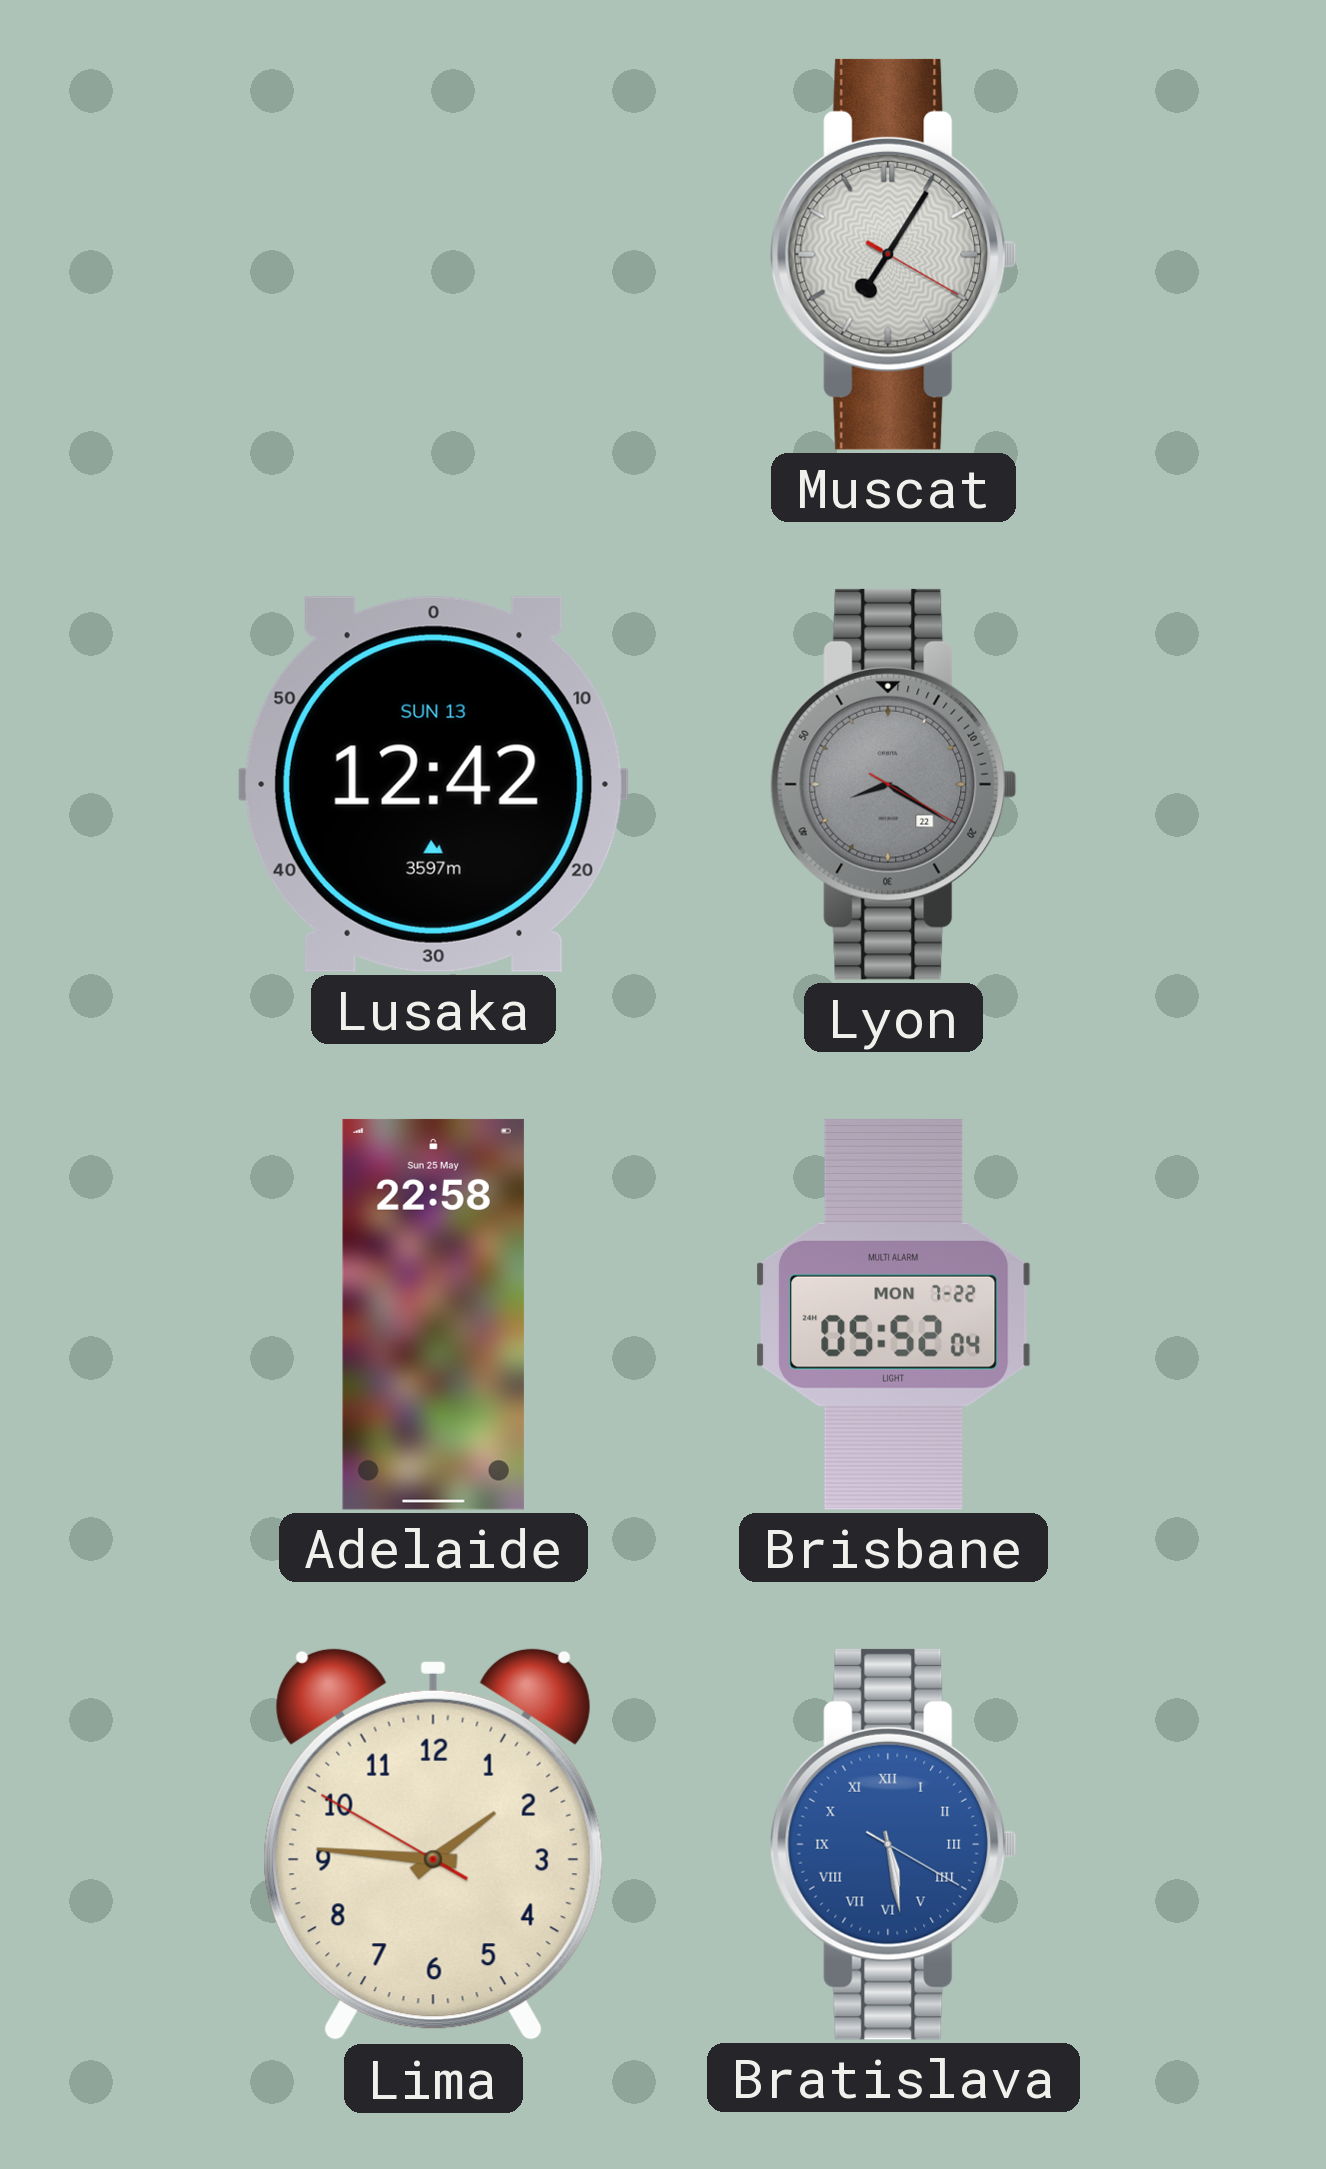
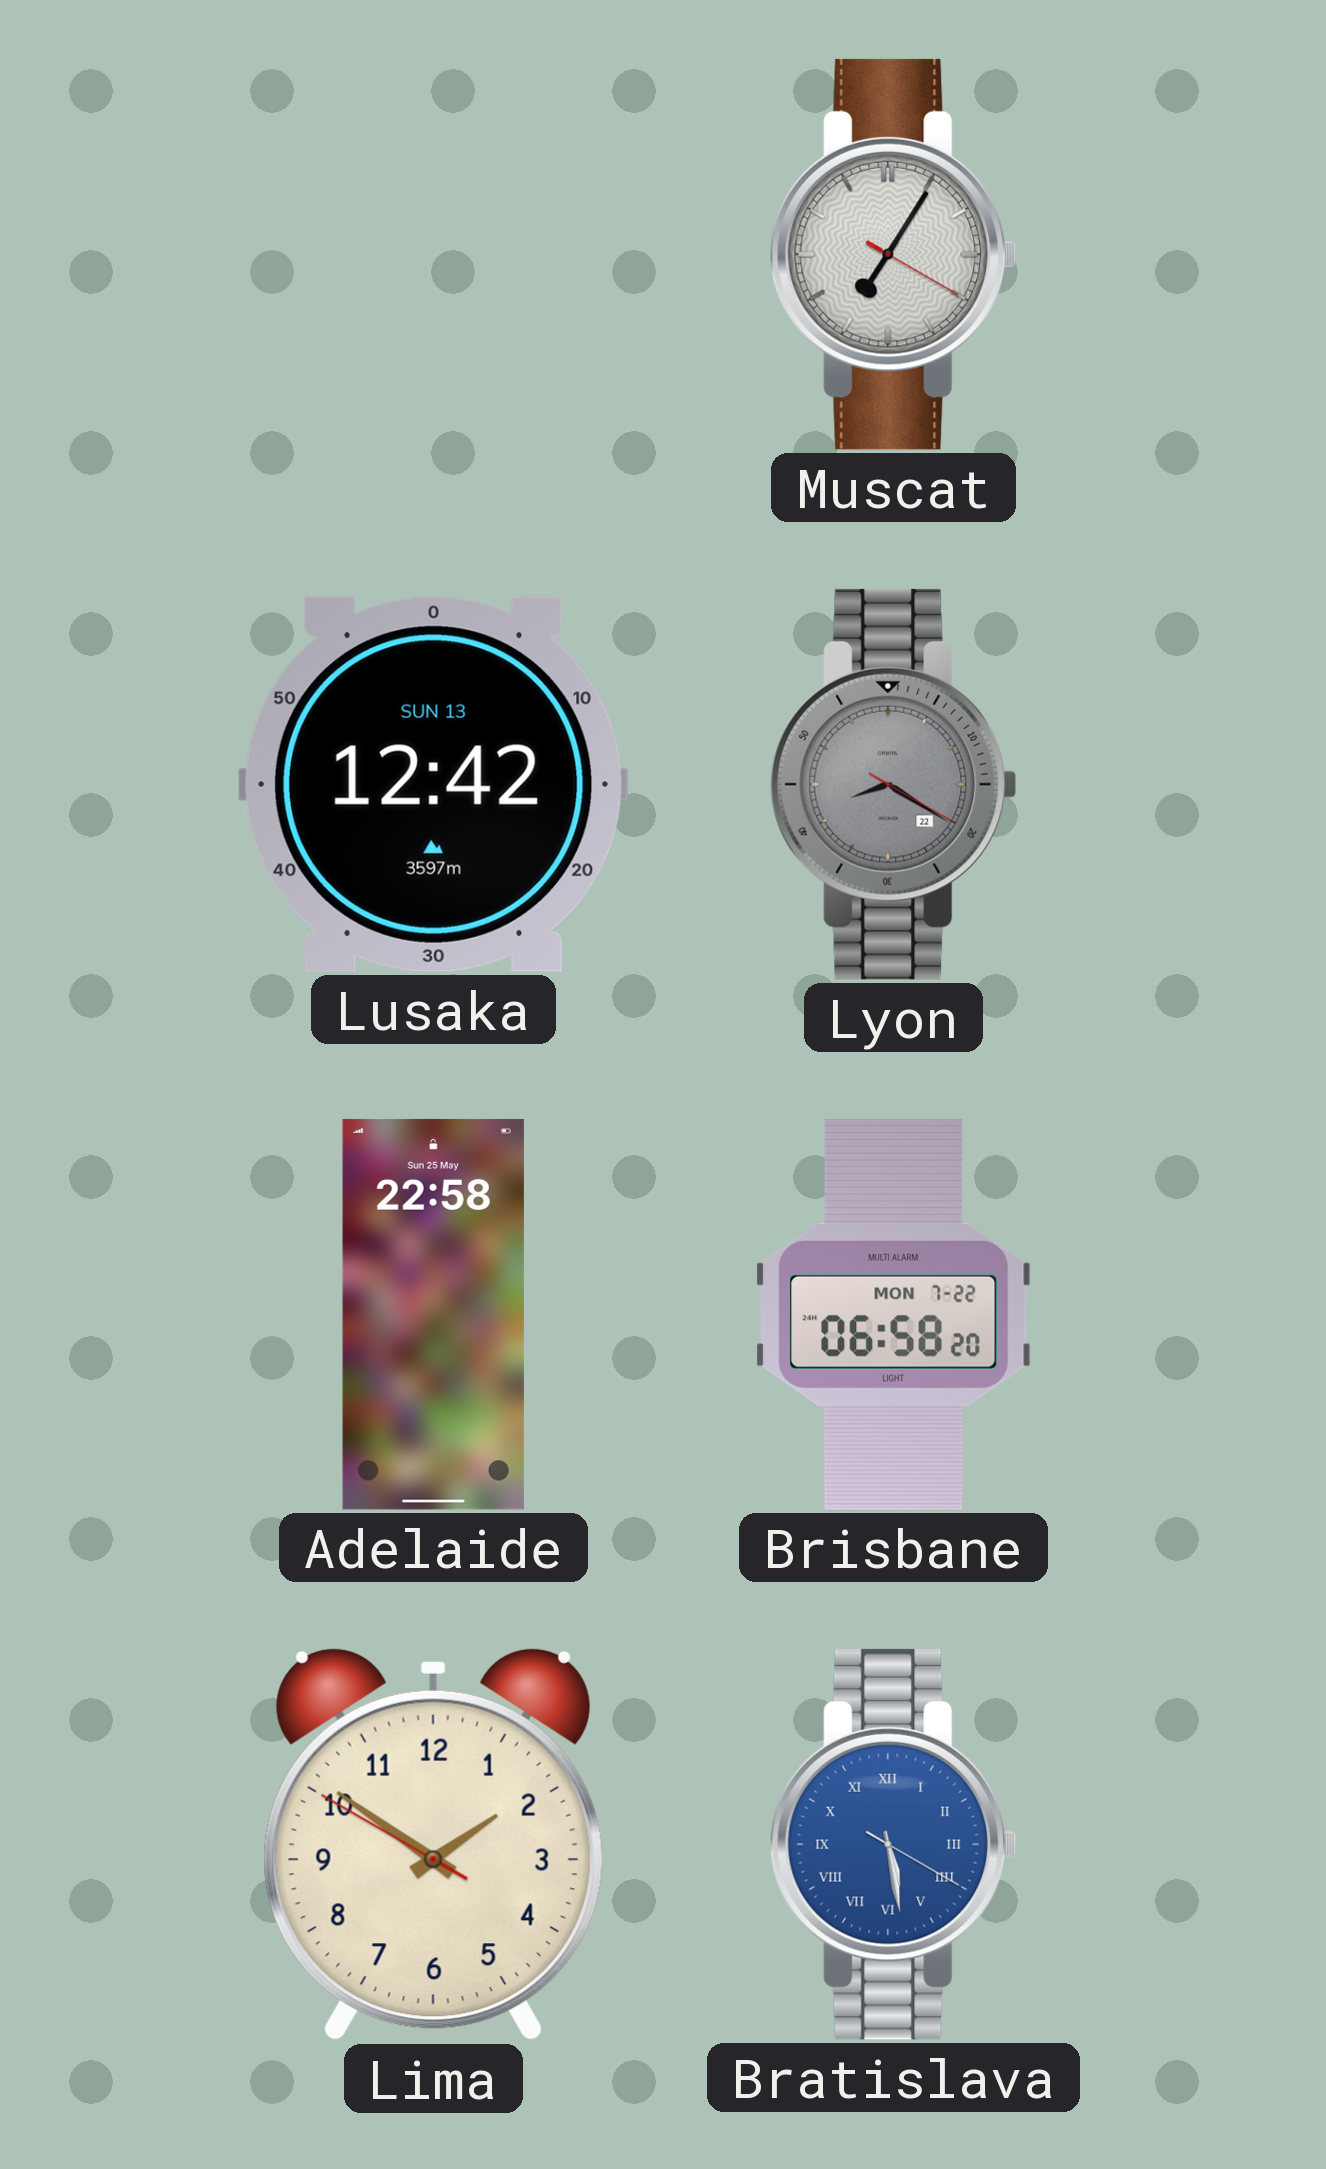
Brisbane: 05:52 -> 06:58
Lima: 1:45 -> 1:50
